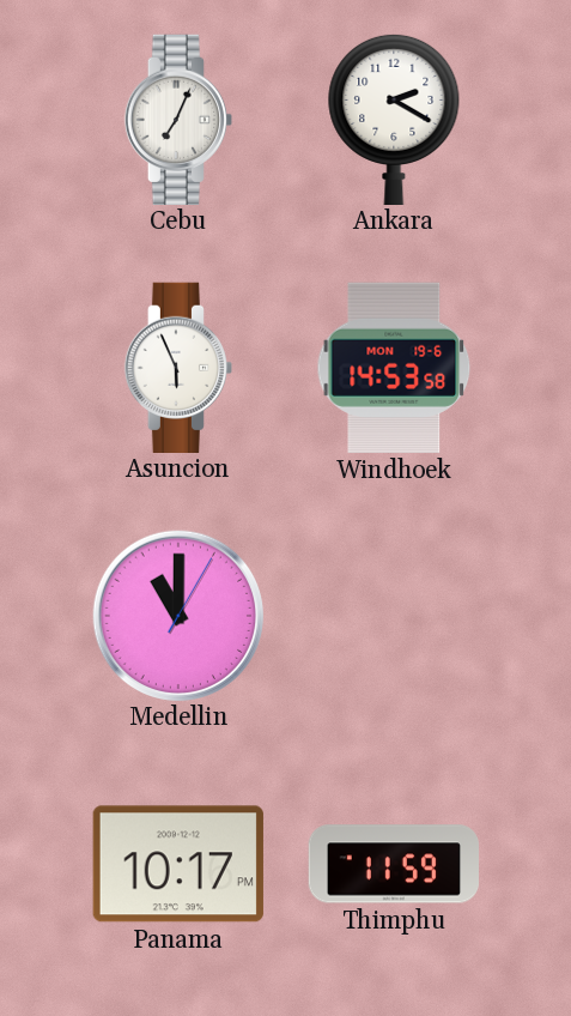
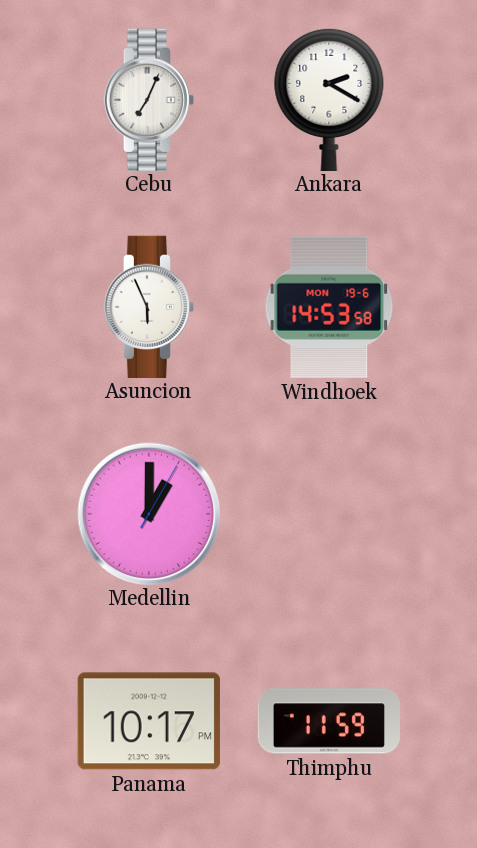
Medellin: 11:00 -> 1:00
